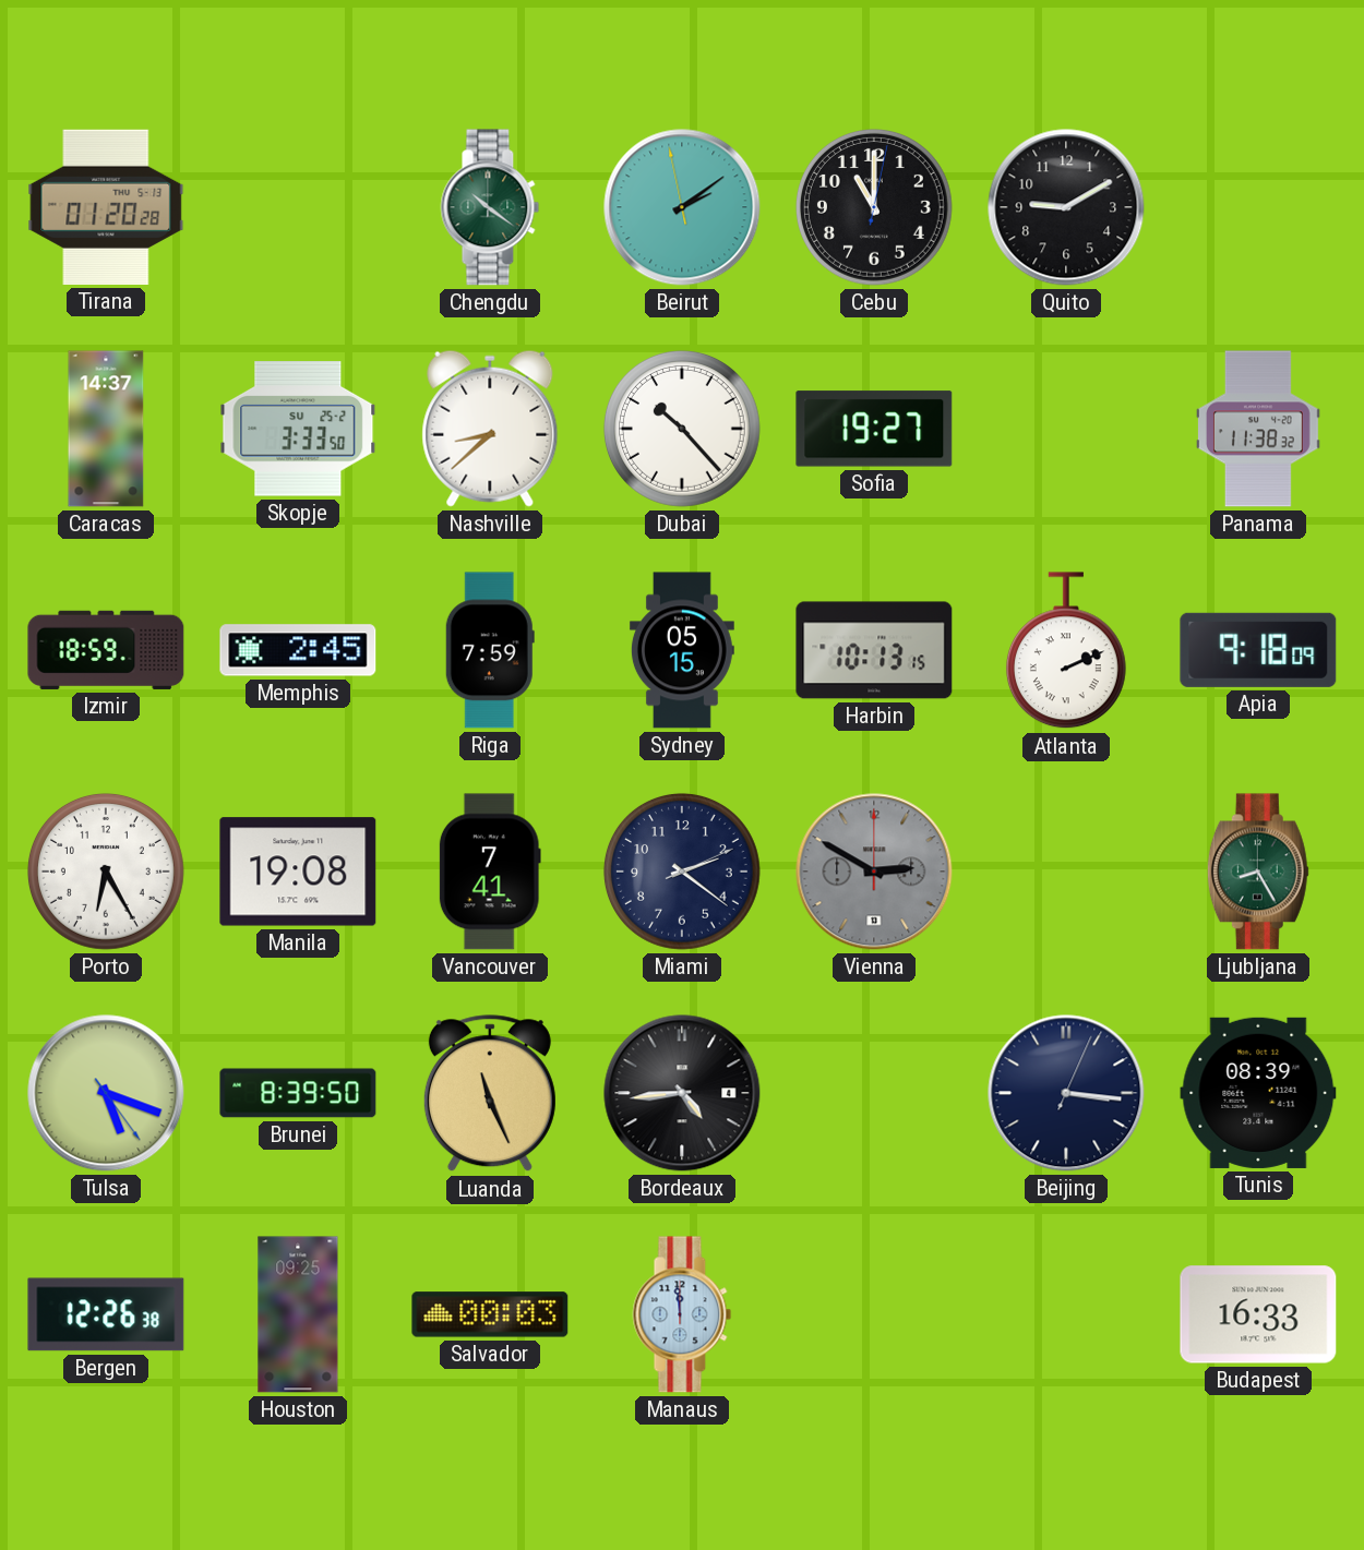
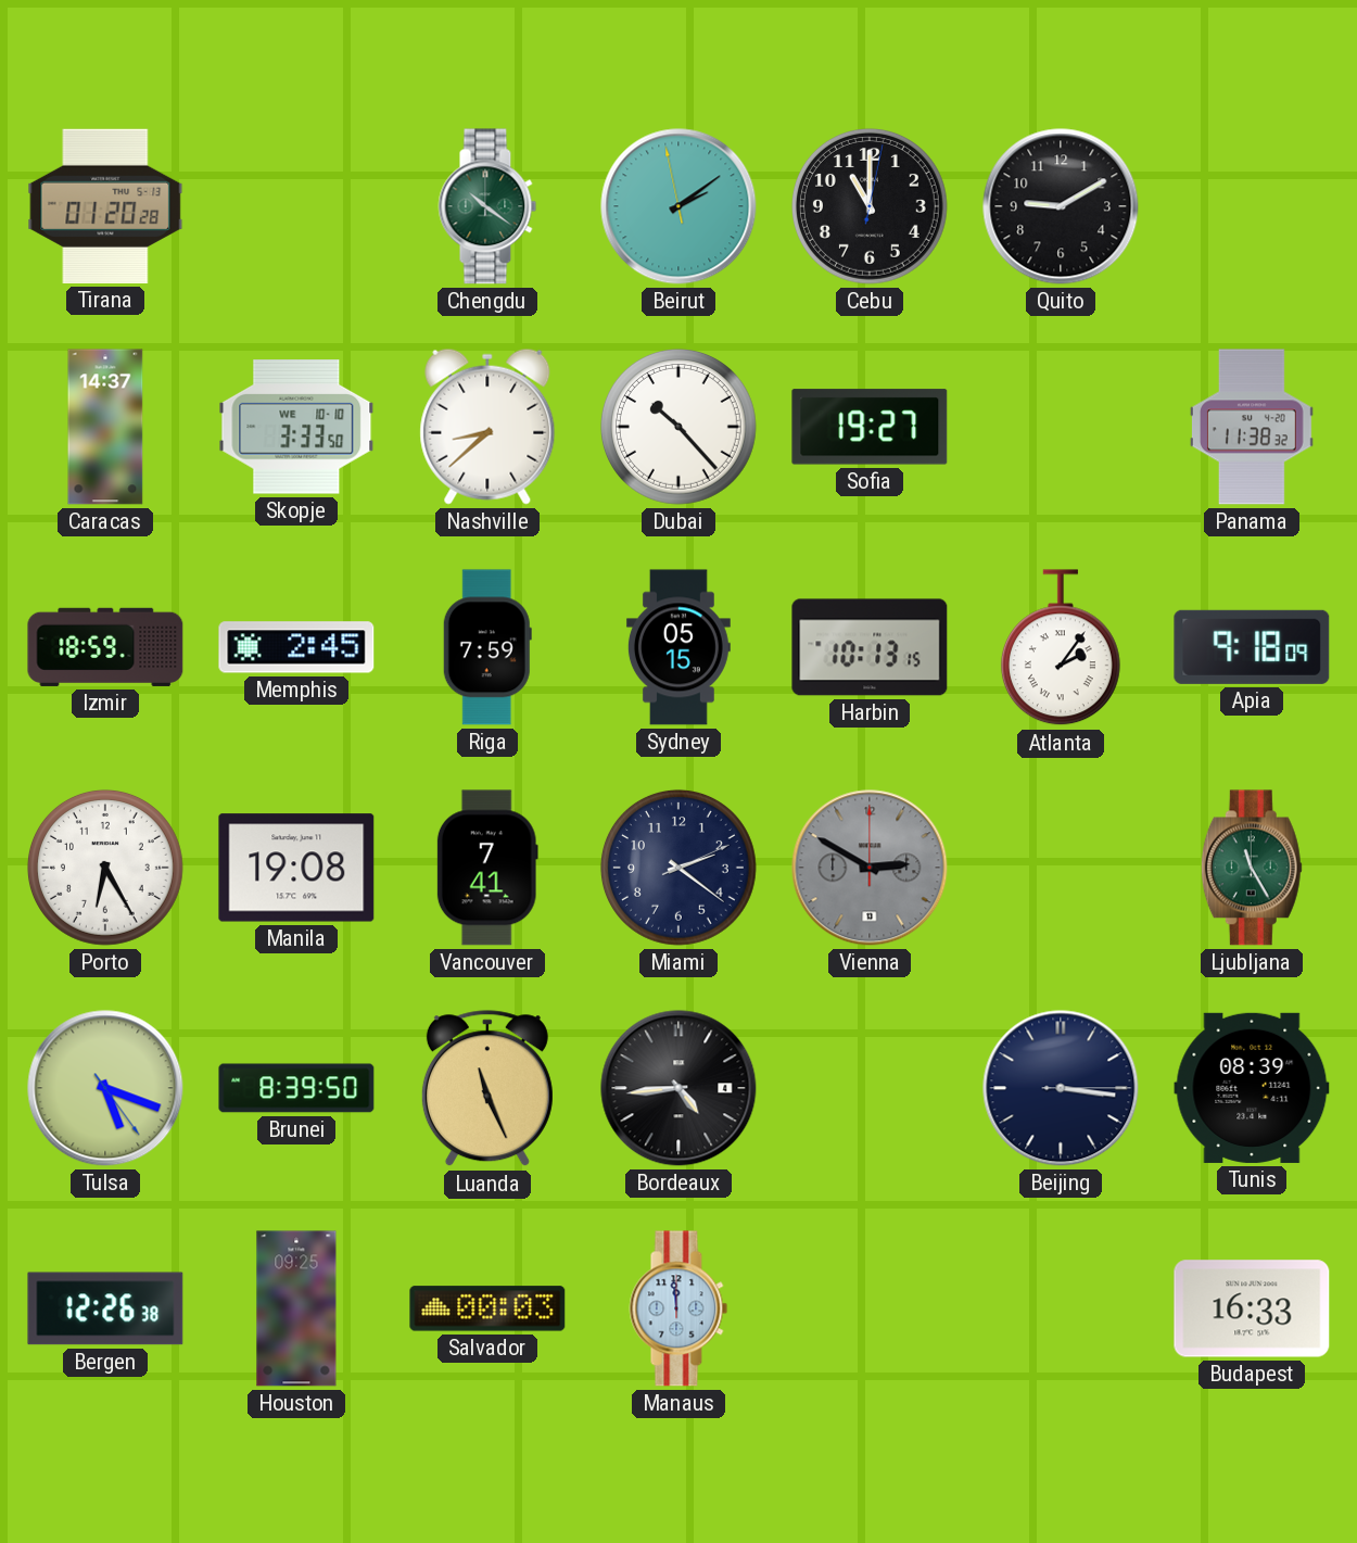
Skopje date: SU 25-2 -> WE 10-10
Atlanta: 2:11 -> 2:06
Ljubljana: 8:25 -> 11:25
Beijing: 3:16:04 -> 3:16:15
